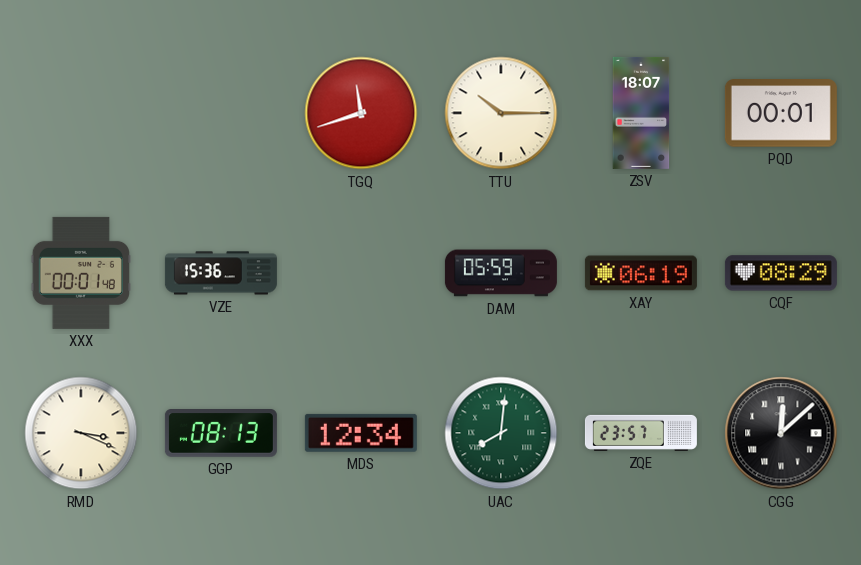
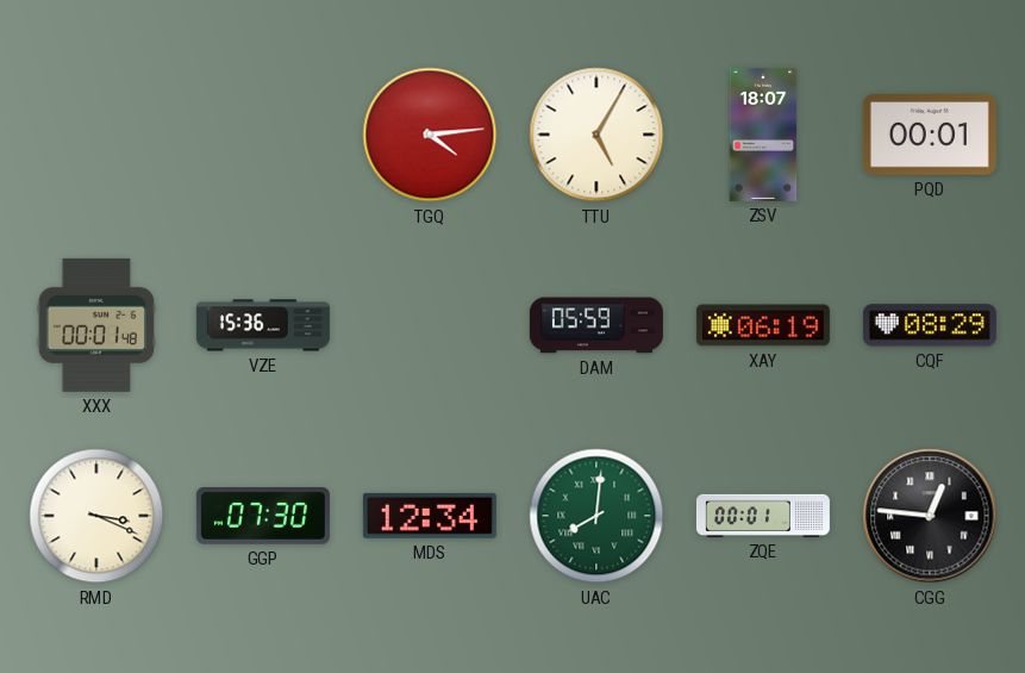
TGQ: 11:42 -> 4:14
TTU: 10:15 -> 5:05
GGP: 08:13 -> 07:30
ZQE: 23:57 -> 00:01
CGG: 12:08 -> 12:46
